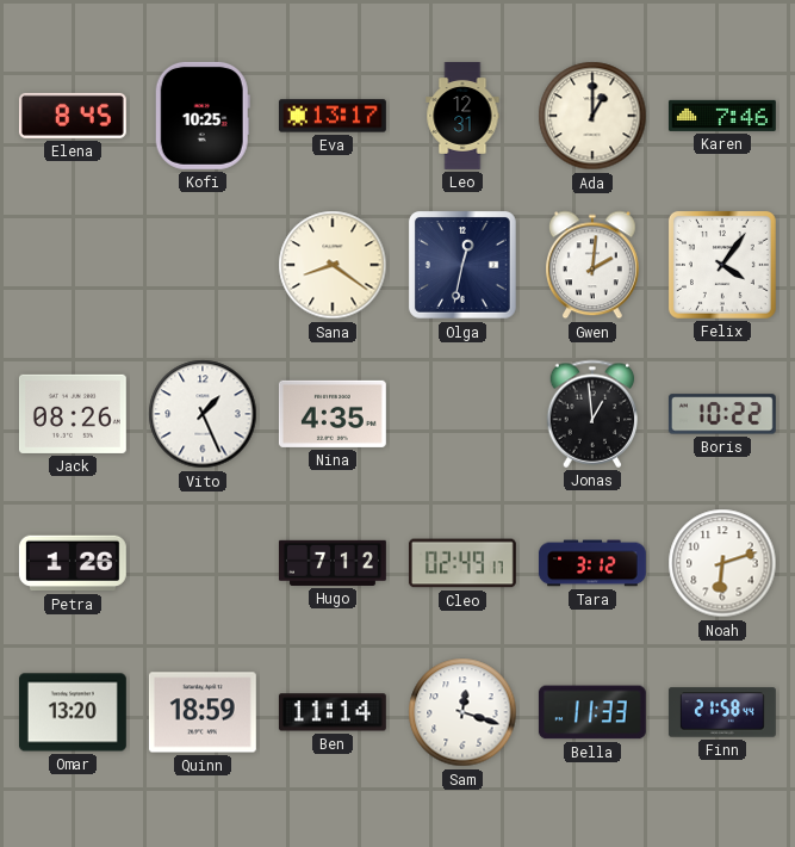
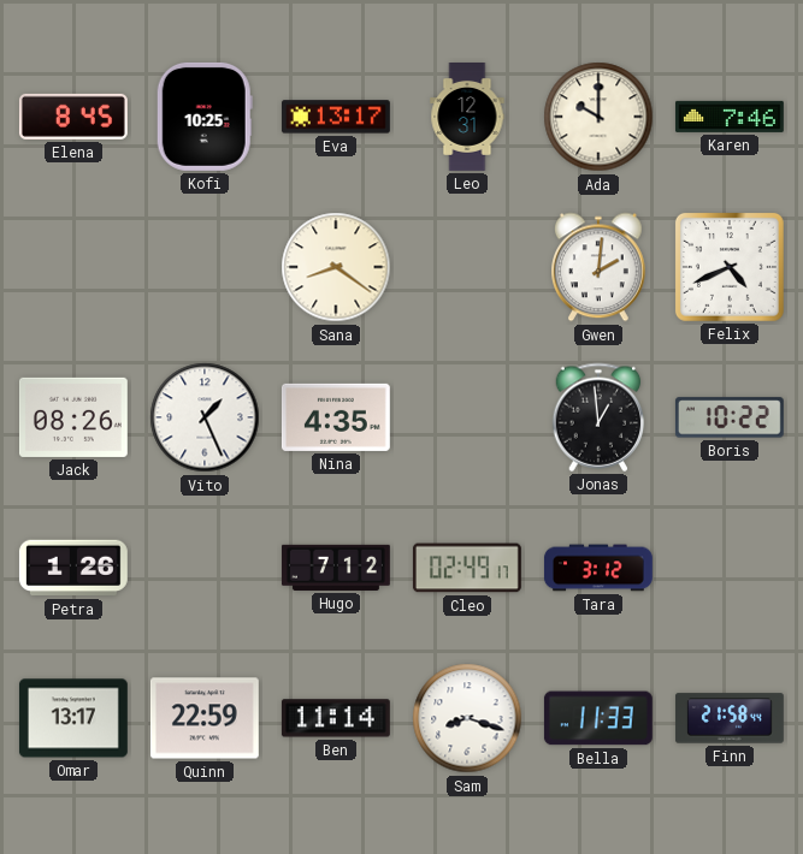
Ada: 1:00 -> 10:00
Olga: 12:32 -> none
Felix: 4:06 -> 4:41
Noah: 6:12 -> none
Omar: 13:20 -> 13:17
Quinn: 18:59 -> 22:59
Sam: 12:18 -> 8:18
